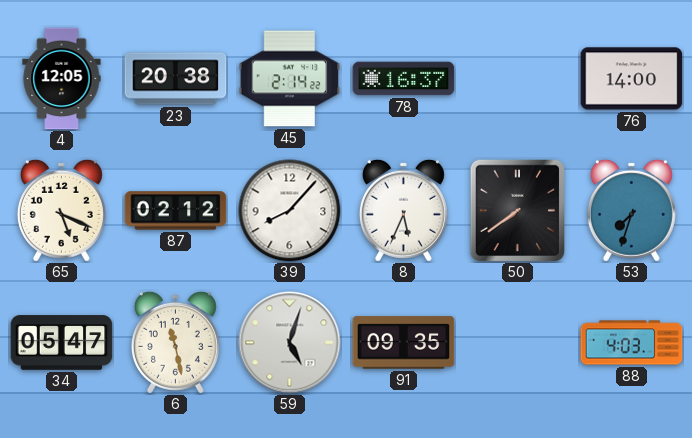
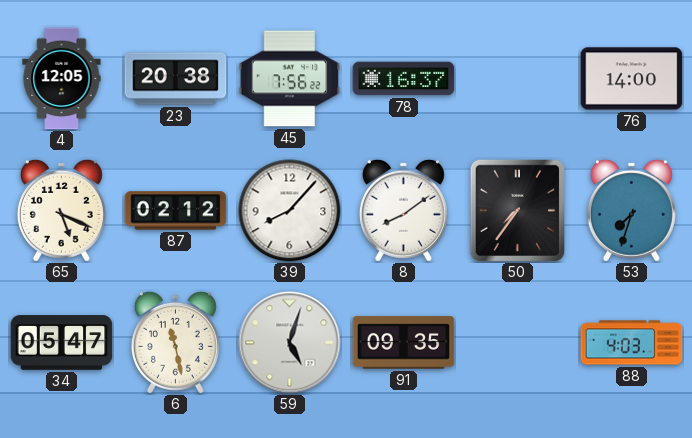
45: 2:14 -> 7:56
8: 5:34 -> 8:09
50: 7:39 -> 7:36
